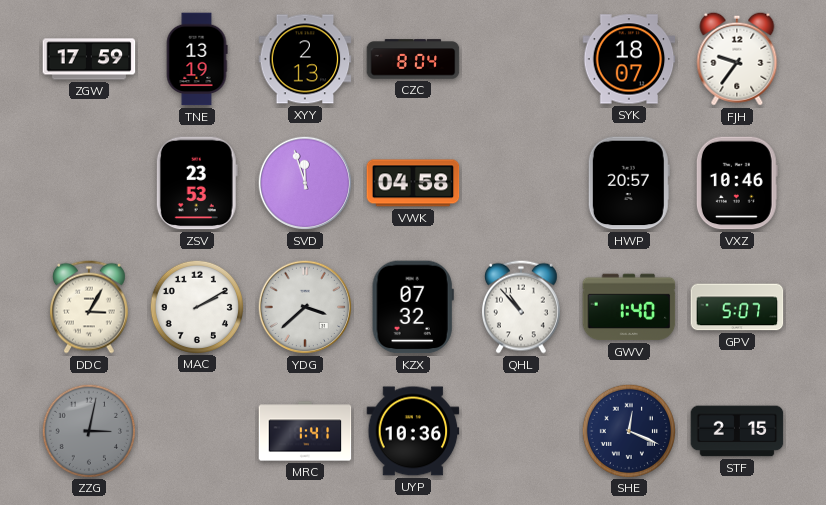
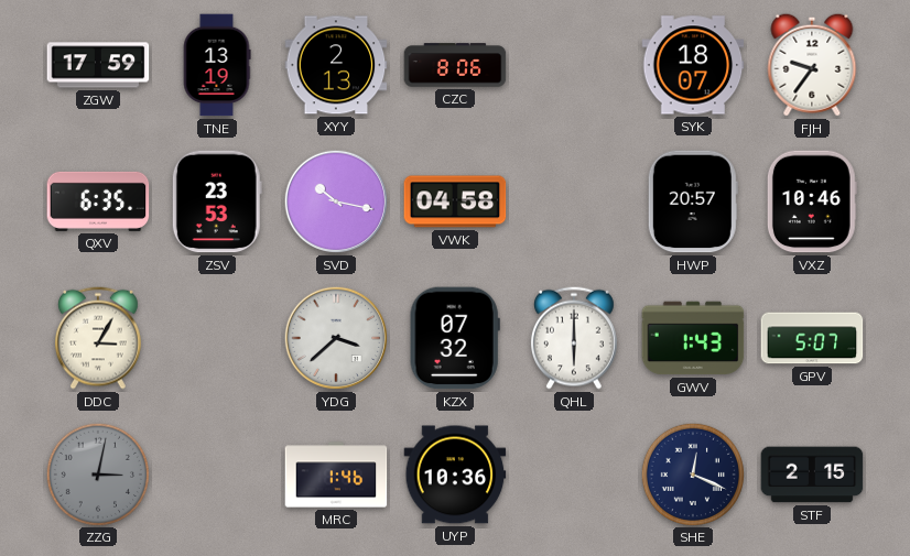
CZC: 8:04 -> 8:06
QXV: none -> 6:35
SVD: 11:57 -> 10:17
MAC: 2:10 -> none
QHL: 10:53 -> 6:00
GWV: 1:40 -> 1:43
MRC: 1:41 -> 1:46
